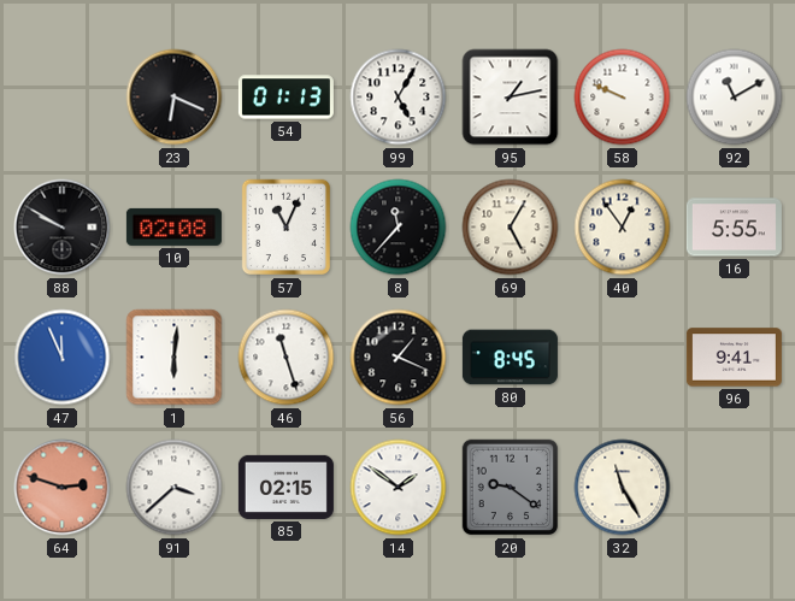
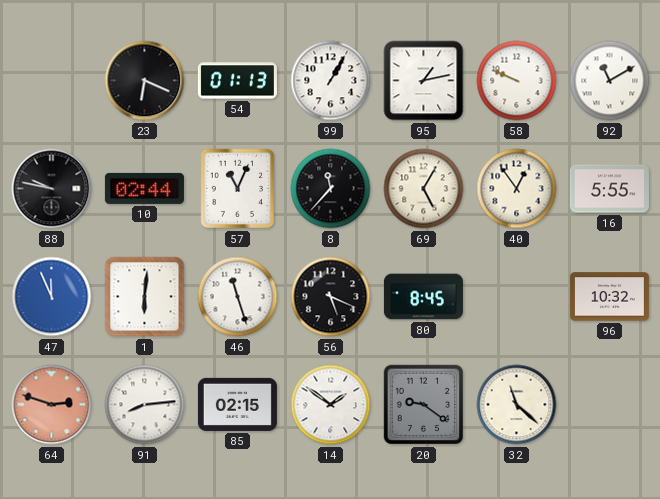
99: 5:05 -> 1:05
88: 9:50 -> 9:47
10: 02:08 -> 02:44
56: 1:19 -> 5:19
96: 9:41 -> 10:32
91: 3:38 -> 8:14
32: 11:25 -> 11:22
